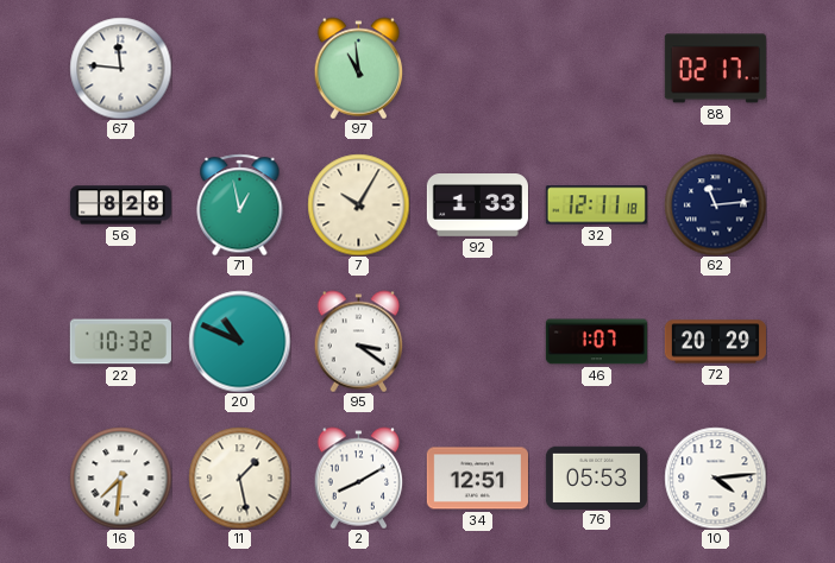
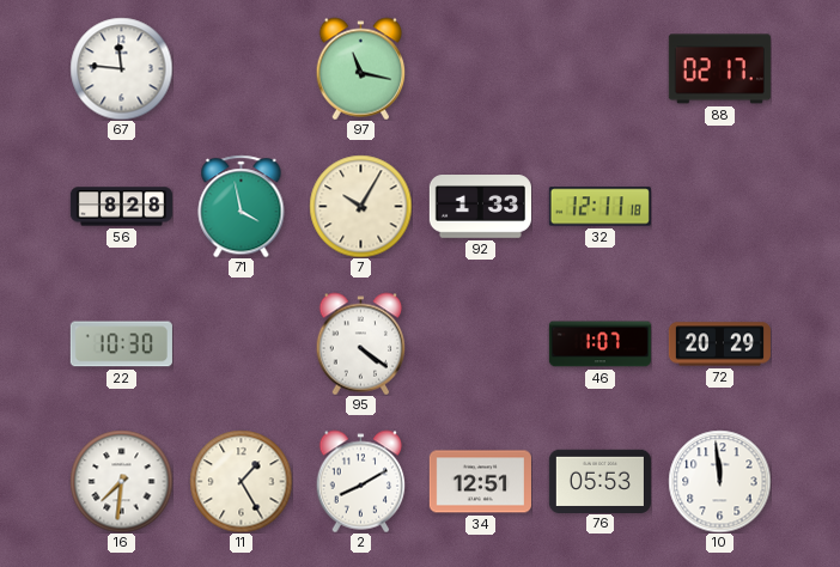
97: 10:59 -> 11:17
71: 12:58 -> 3:58
62: 11:14 -> none
22: 10:32 -> 10:30
20: 10:49 -> none
95: 3:21 -> 4:21
11: 1:28 -> 1:25
10: 4:14 -> 11:59
